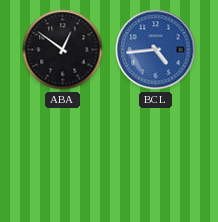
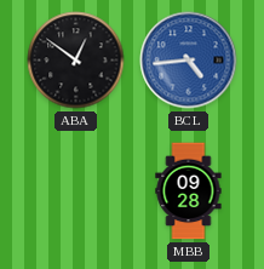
MBB: none -> 09:28
